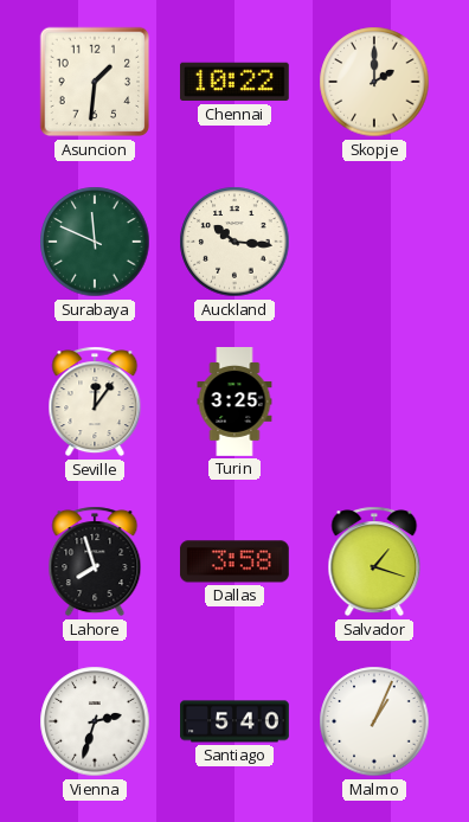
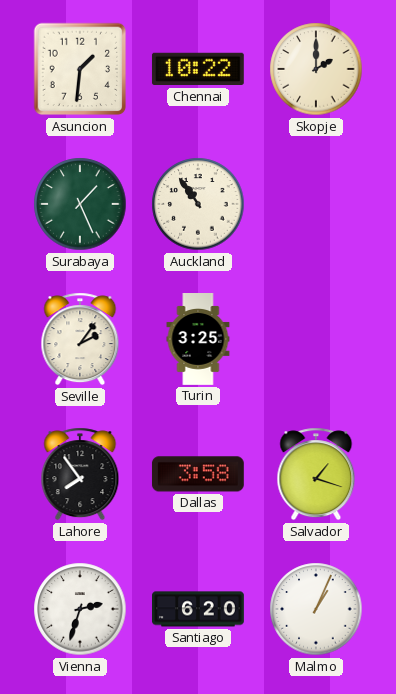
Surabaya: 11:49 -> 1:26
Auckland: 10:16 -> 10:54
Seville: 12:06 -> 2:06
Lahore: 7:57 -> 7:54
Santiago: 5:40 -> 6:20
